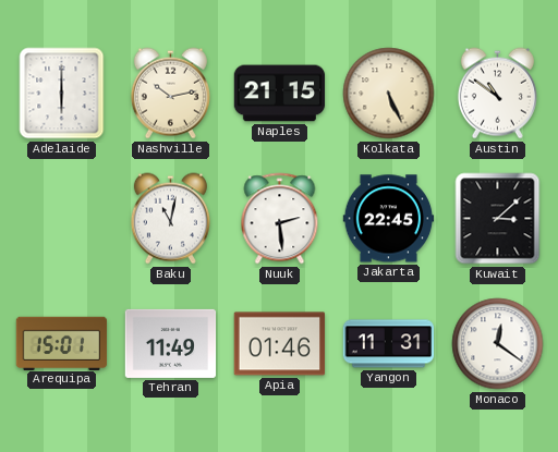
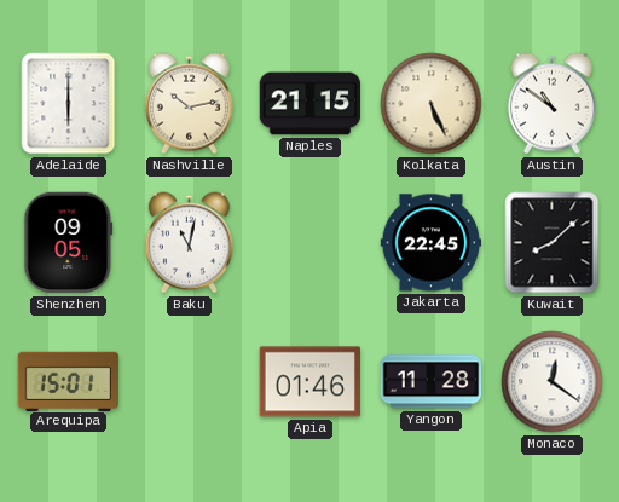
Shenzhen: none -> 09:05
Nuuk: 2:29 -> none
Kuwait: 3:08 -> 8:08
Tehran: 11:49 -> none
Yangon: 11:31 -> 11:28
